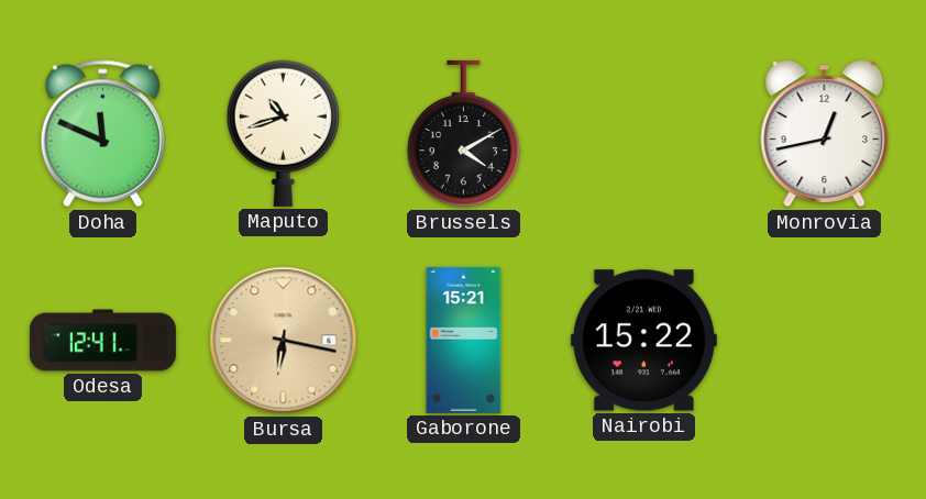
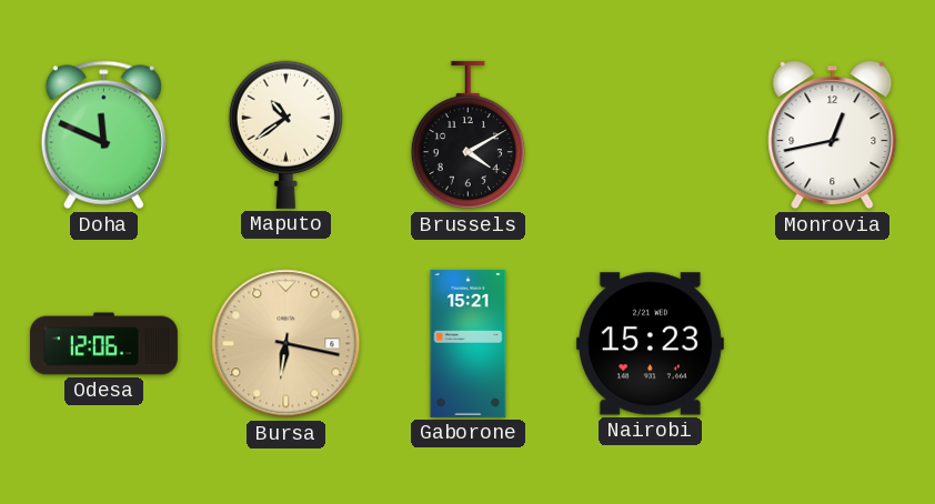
Maputo: 10:42 -> 10:39
Odesa: 12:41 -> 12:06
Nairobi: 15:22 -> 15:23
